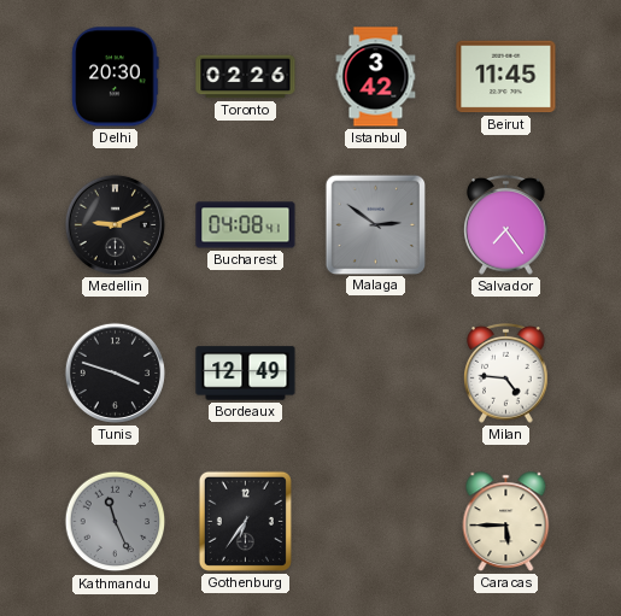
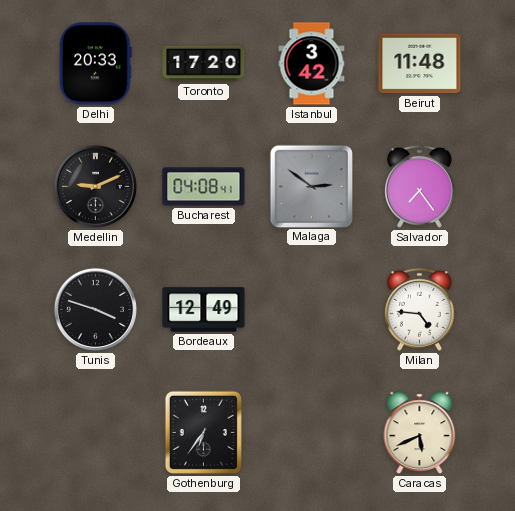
Delhi: 20:30 -> 20:33
Toronto: 02:26 -> 17:20
Beirut: 11:45 -> 11:48
Kathmandu: 11:26 -> none
Caracas: 5:45 -> 5:41
